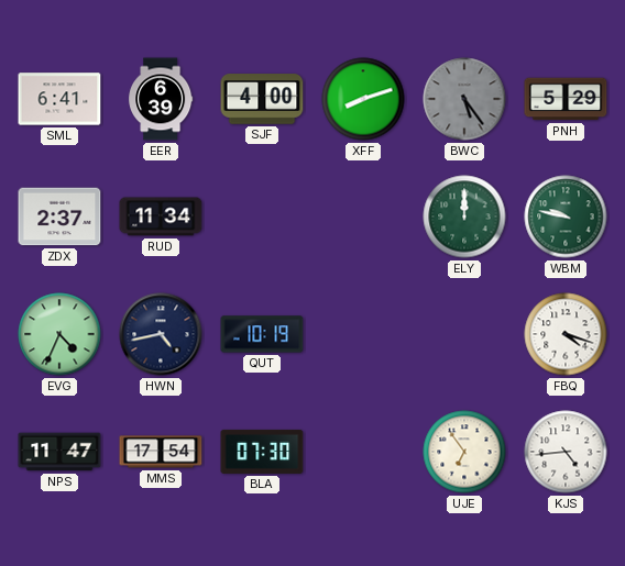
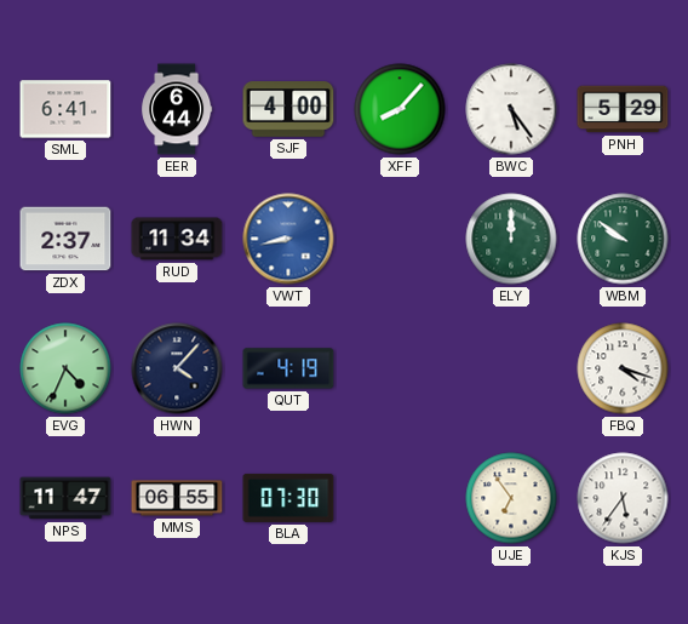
EER: 6:39 -> 6:44
XFF: 8:12 -> 8:07
BWC dial: grey -> white
VWT: none -> 8:43
WBM: 9:47 -> 9:51
HWN: 4:43 -> 4:07
QUT: 10:19 -> 4:19
MMS: 17:54 -> 06:55
KJS: 4:44 -> 5:36
